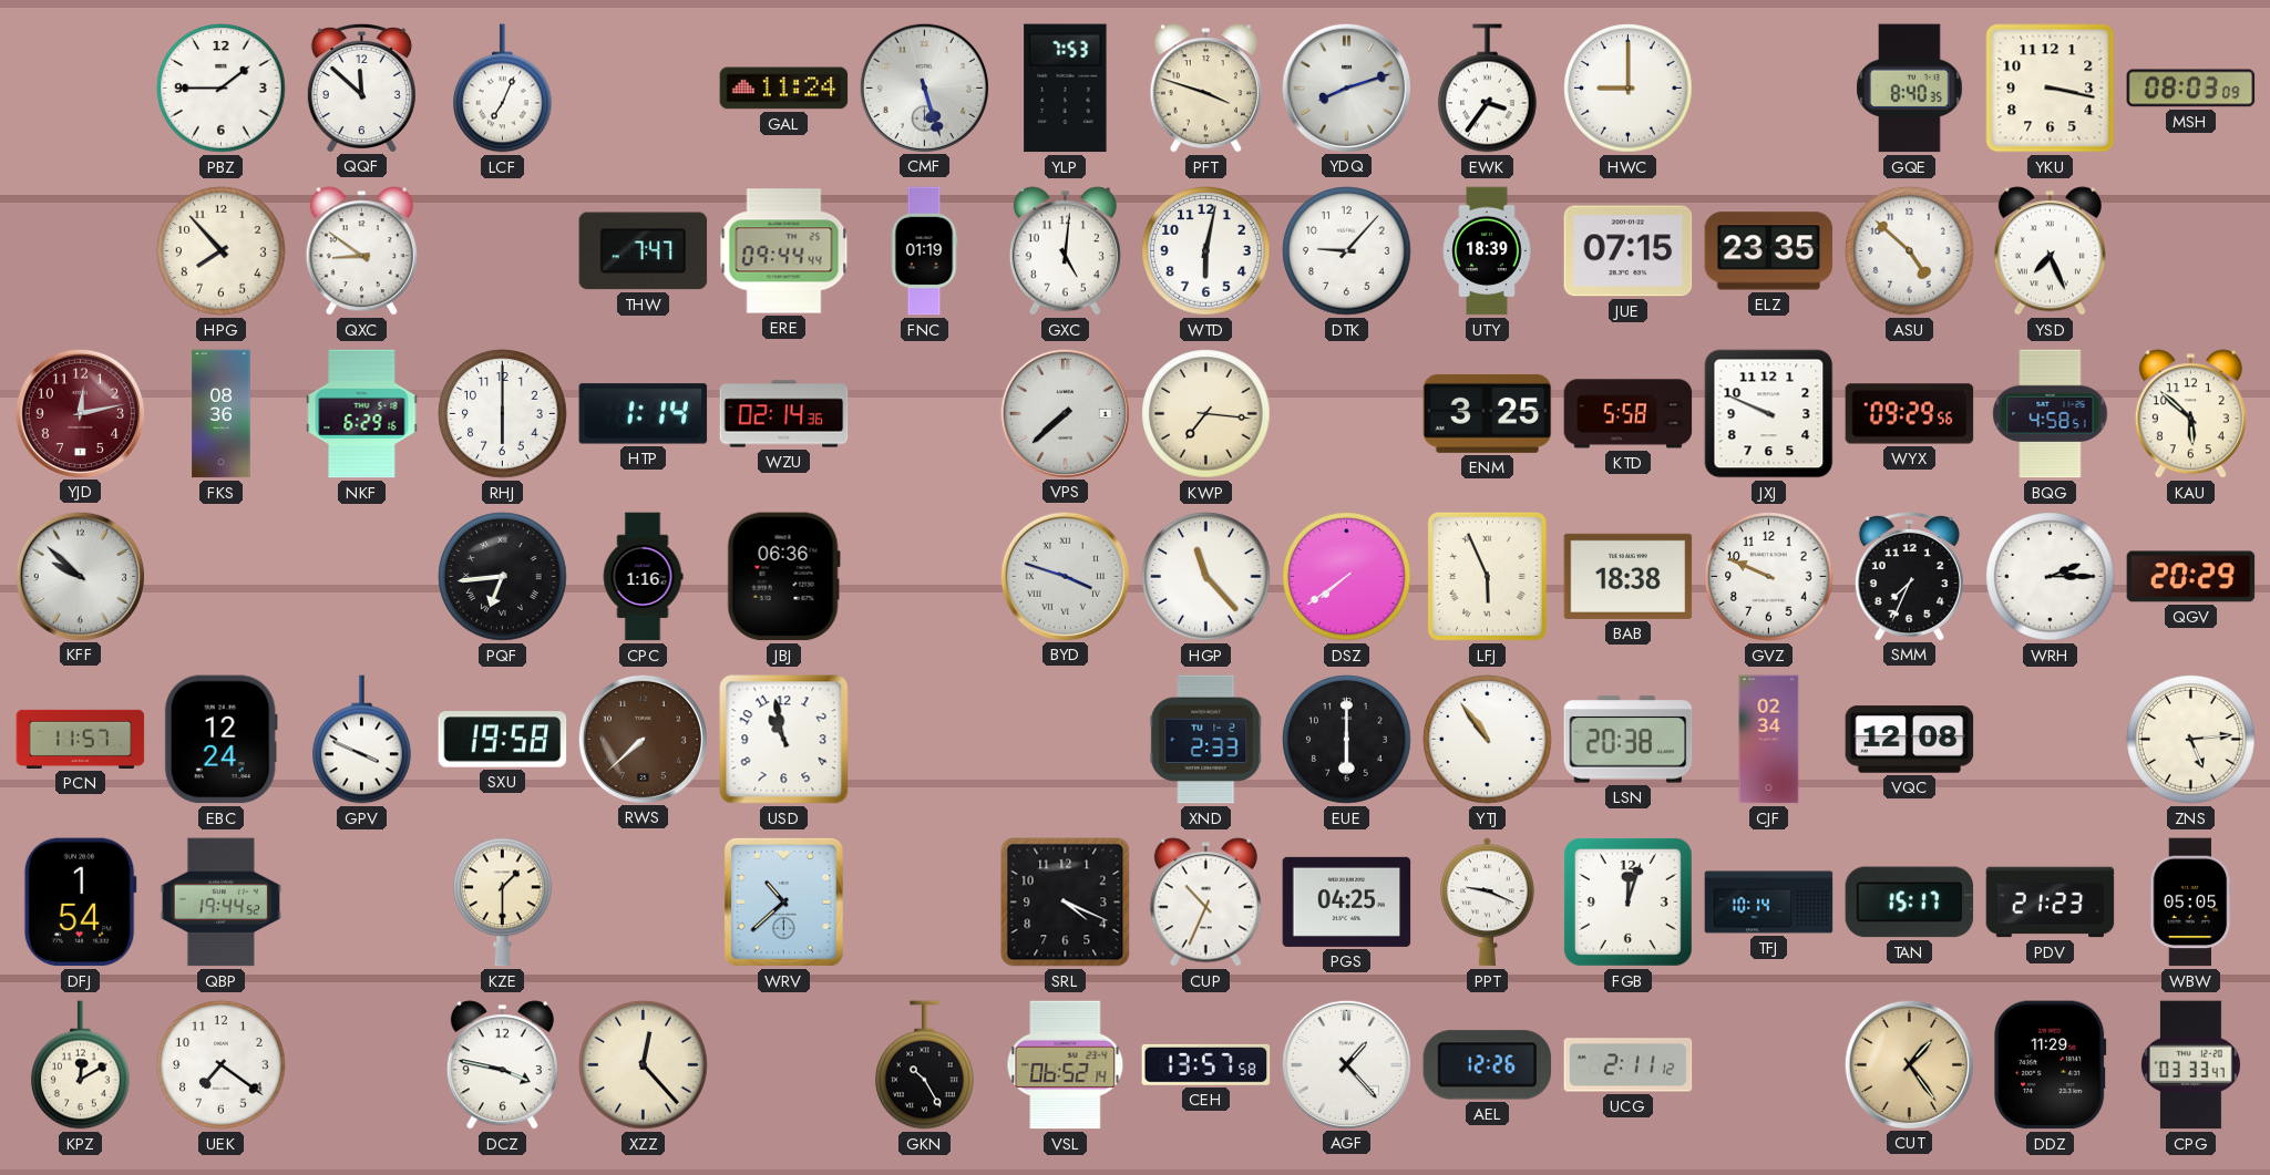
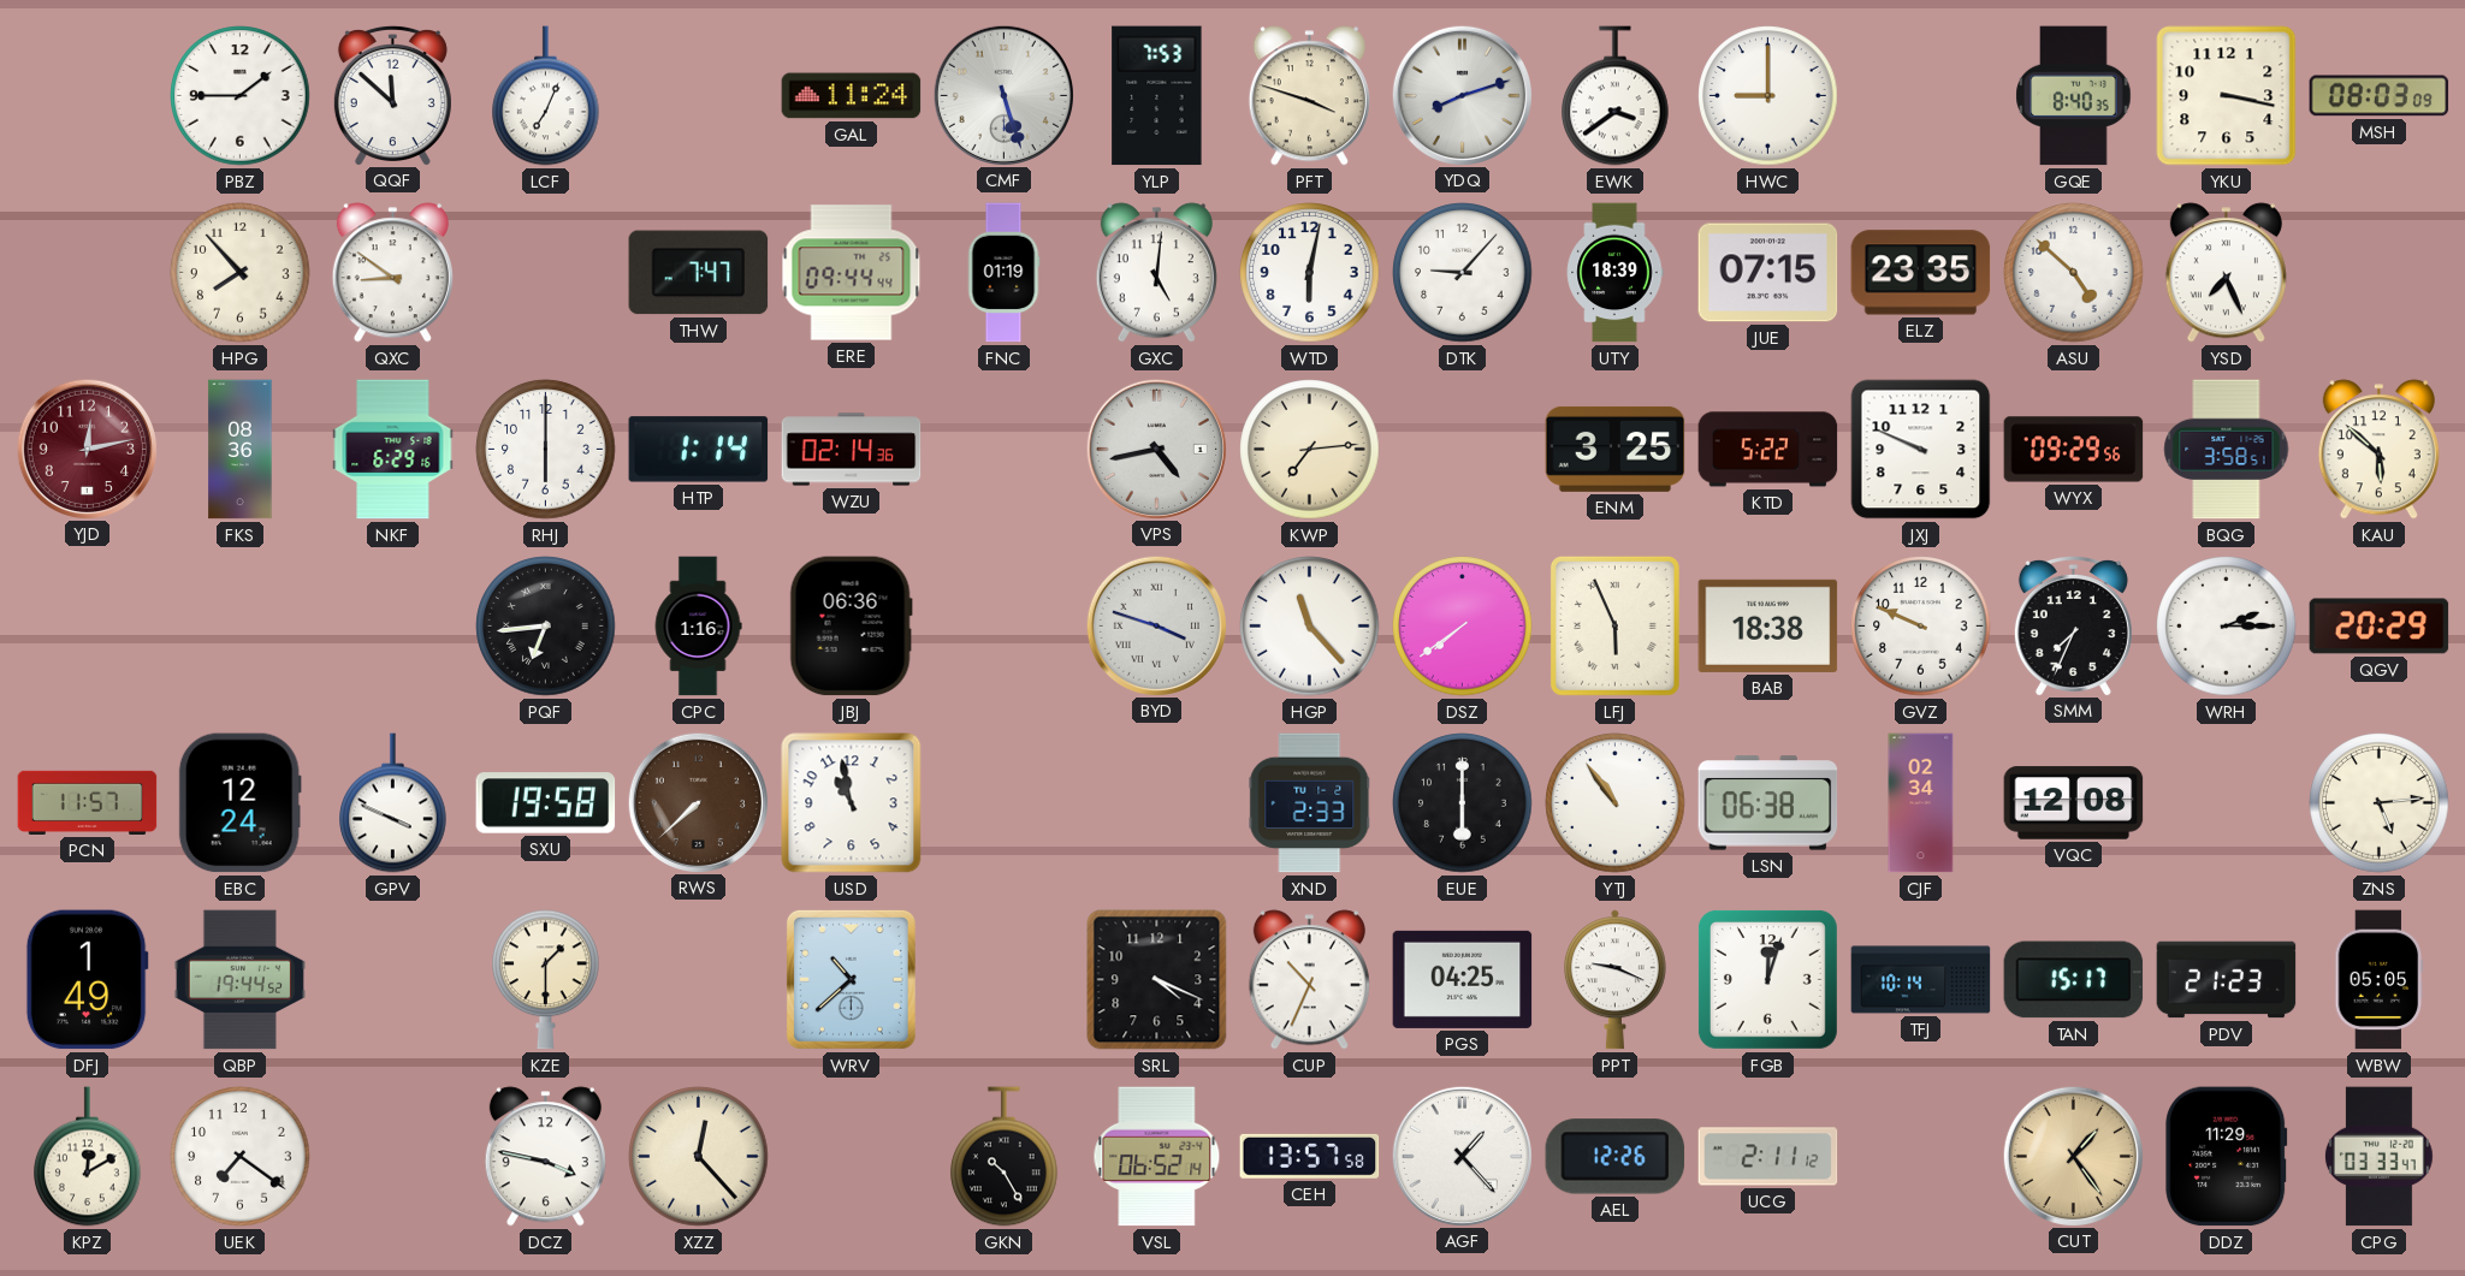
EWK: 3:36 -> 3:39
VPS: 7:38 -> 4:43
KWP: 7:16 -> 7:14
KTD: 5:58 -> 5:22
BQG: 4:58 -> 3:58
KFF: 9:52 -> none
LSN: 20:38 -> 06:38
DFJ: 1:54 -> 1:49
